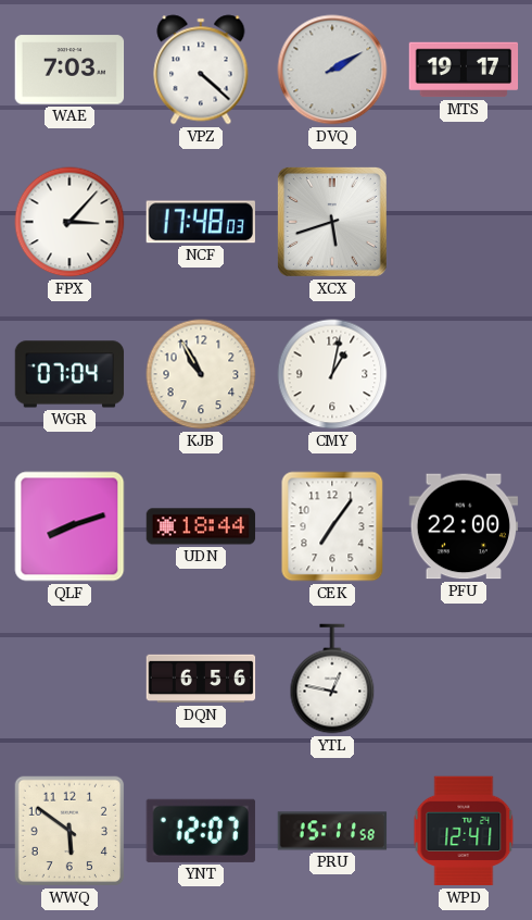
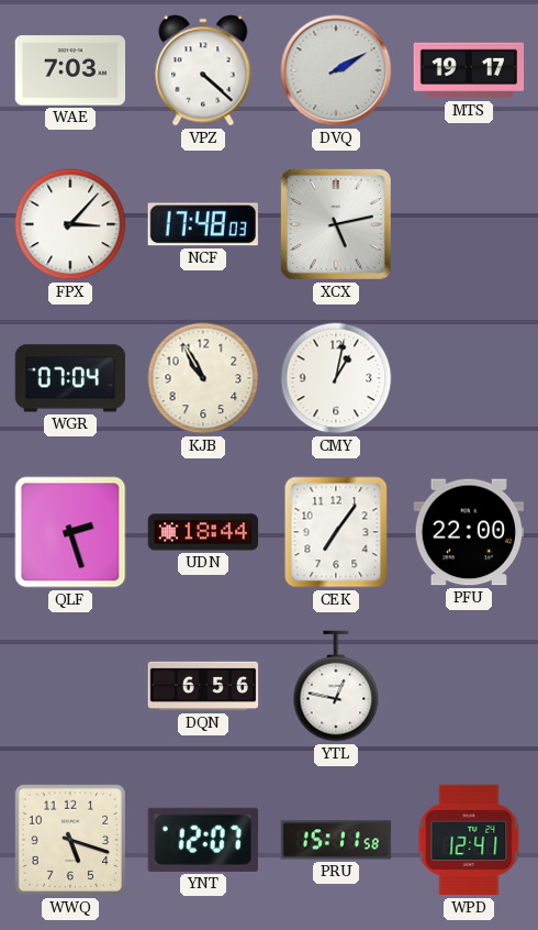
XCX: 5:42 -> 5:13
QLF: 8:12 -> 2:27
WWQ: 5:51 -> 5:18
